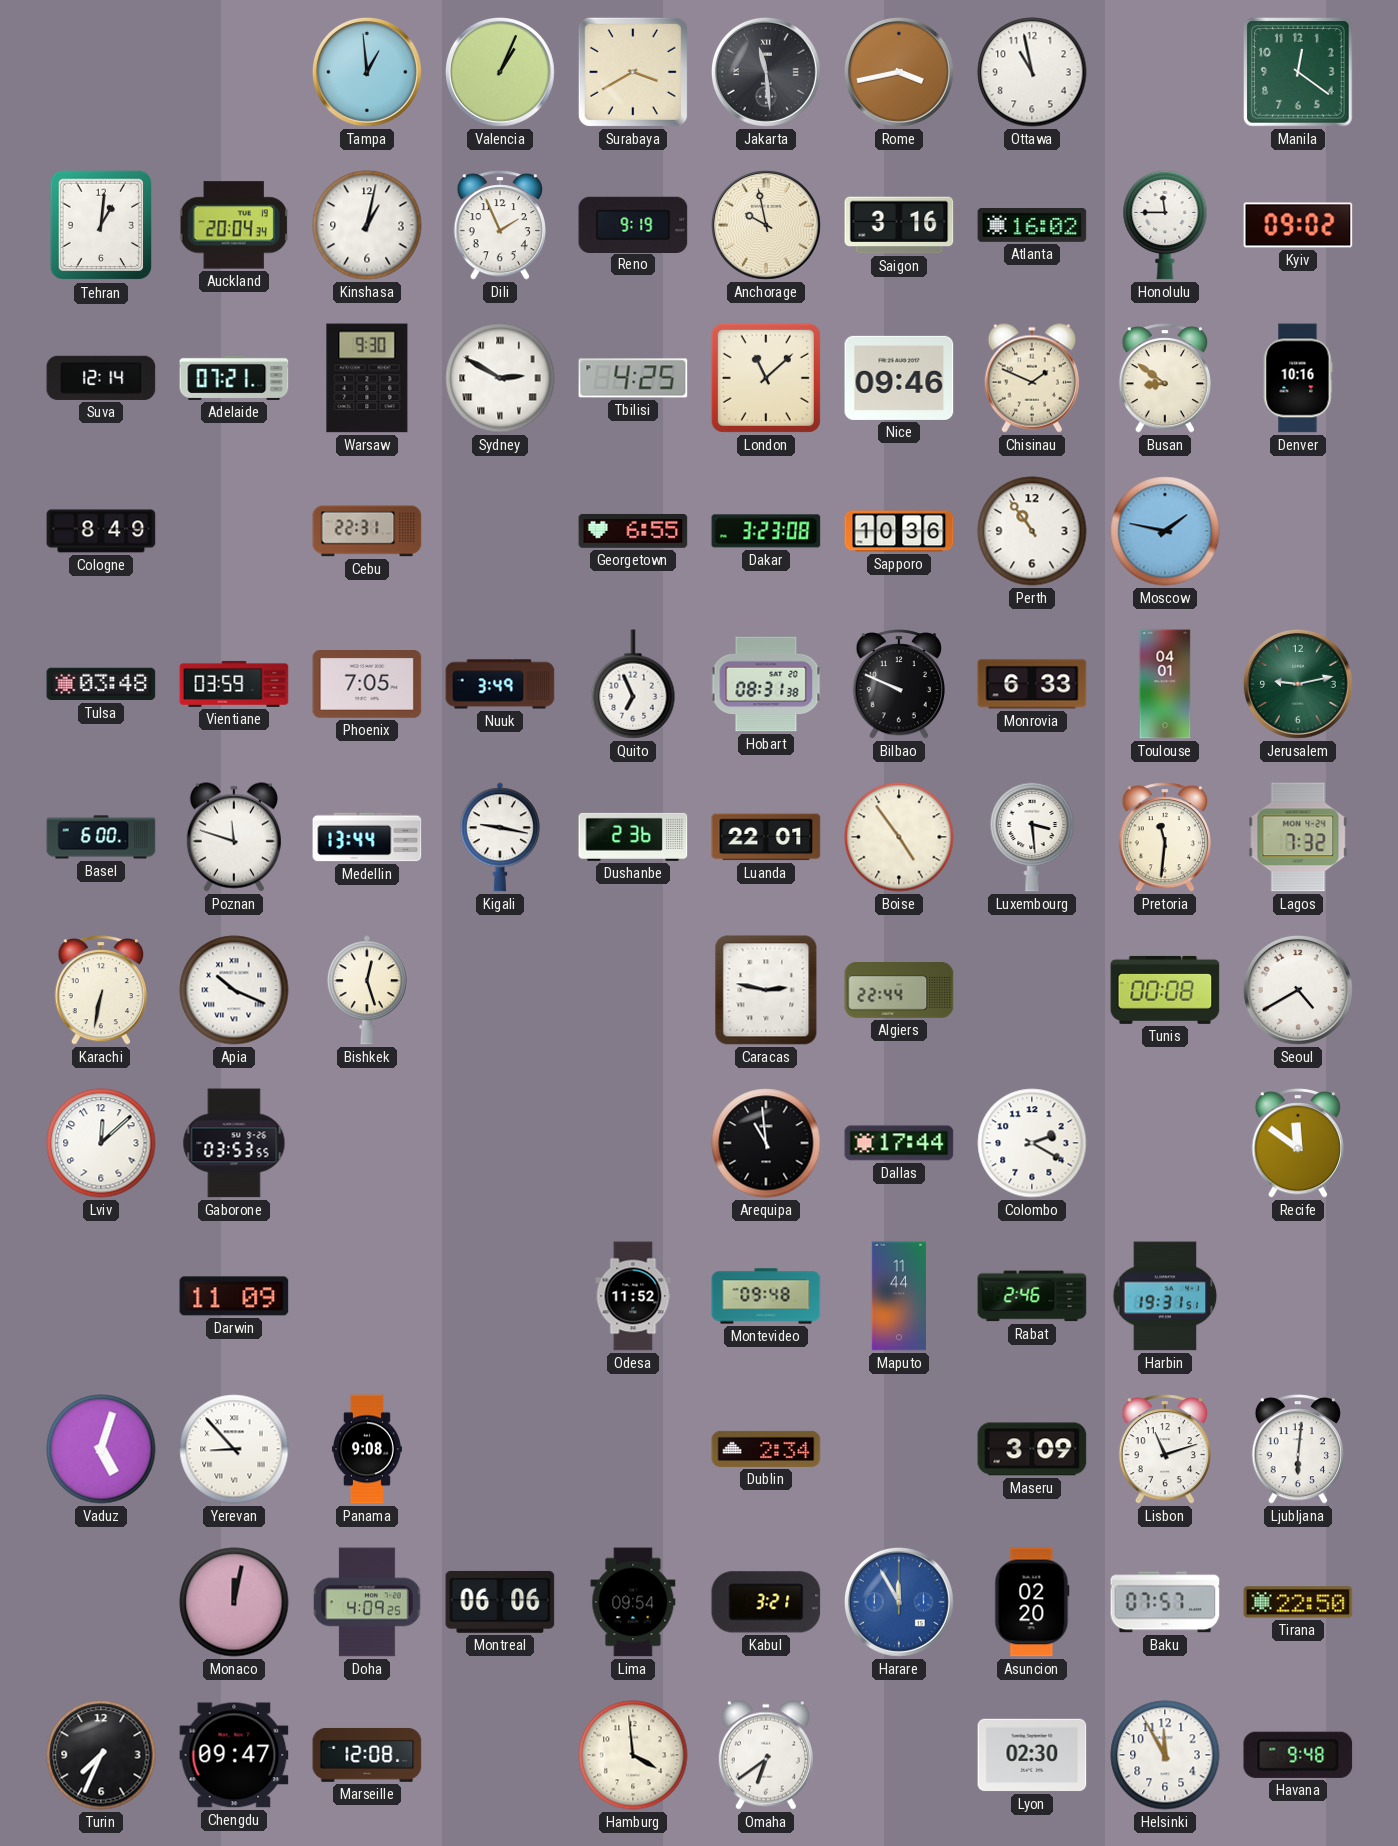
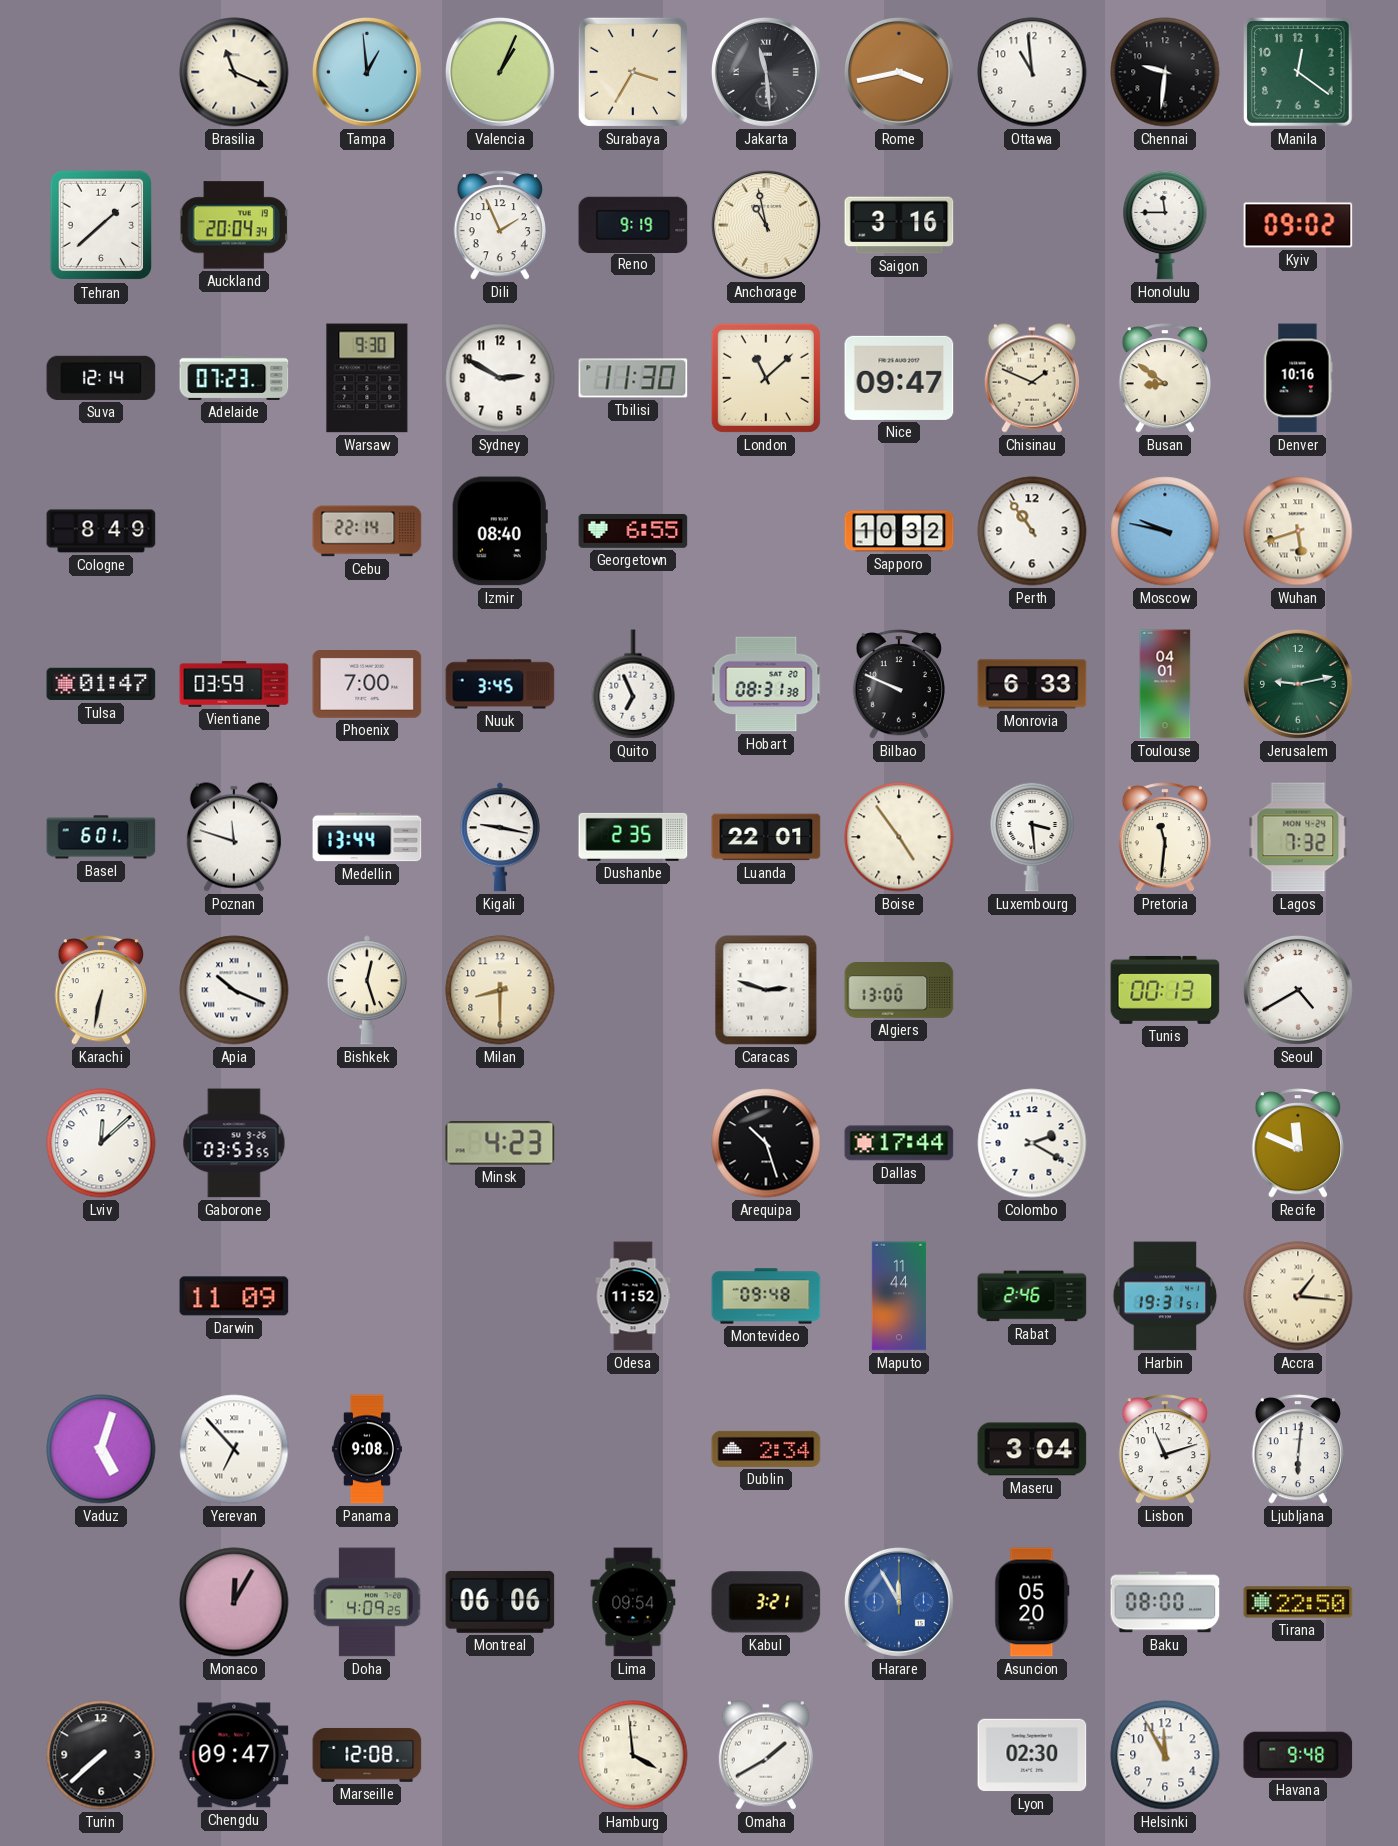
Brasilia: none -> 11:19
Surabaya: 3:40 -> 3:35
Ottawa: 10:58 -> 10:59
Chennai: none -> 9:31
Tehran: 1:01 -> 1:38
Kinshasa: 1:02 -> none
Anchorage: 9:58 -> 10:58
Atlanta: 16:02 -> none
Adelaide: 07:21 -> 07:23
Sydney numerals: Roman -> Arabic
Tbilisi: 4:25 -> 11:30
Nice: 09:46 -> 09:47
Cebu: 22:31 -> 22:14
Izmir: none -> 08:40
Dakar: 3:23 -> none
Sapporo: 10:36 -> 10:32
Moscow: 1:47 -> 9:47
Wuhan: none -> 5:42
Tulsa: 03:48 -> 01:47
Phoenix: 7:05 -> 7:00
Nuuk: 3:49 -> 3:45
Basel: 6:00 -> 6:01
Dushanbe: 2:36 -> 2:35
Milan: none -> 8:30
Caracas: 2:47 -> 2:48
Algiers: 22:44 -> 13:00
Tunis: 00:08 -> 00:13
Minsk: none -> 4:23
Arequipa: 10:59 -> 10:27
Recife: 11:51 -> 11:49
Accra: none -> 1:16
Yerevan: 8:53 -> 6:53
Maseru: 3:09 -> 3:04
Monaco: 12:02 -> 12:05
Asuncion: 02:20 -> 05:20
Baku: 07:57 -> 08:00
Turin: 7:34 -> 7:38
Omaha: 6:39 -> 1:40
